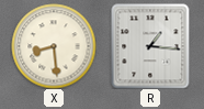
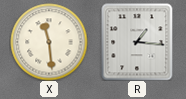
X: 8:29 -> 11:29
